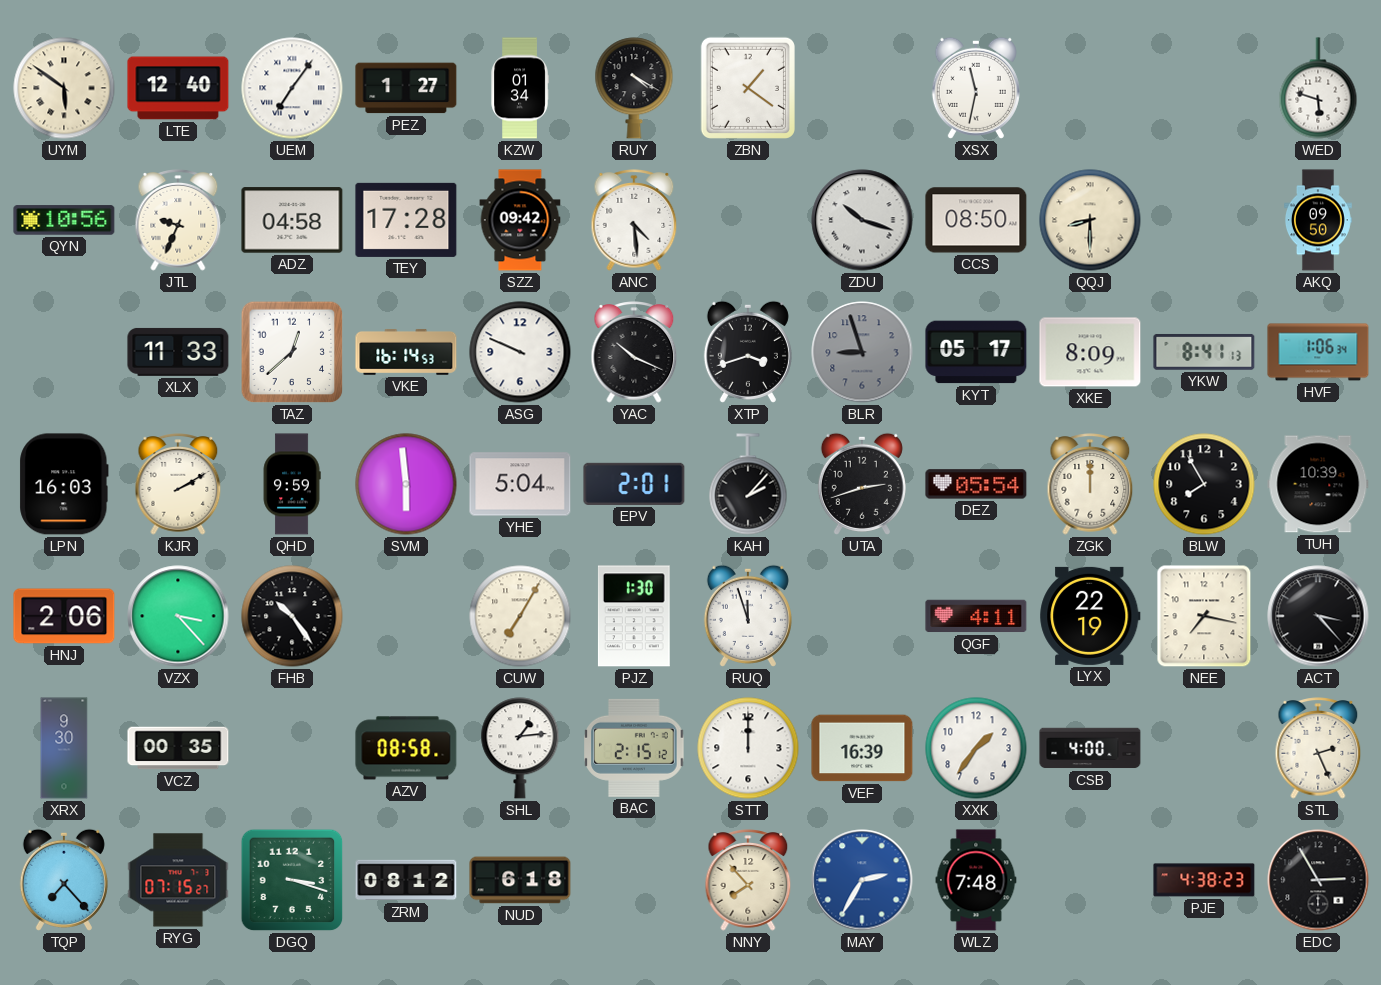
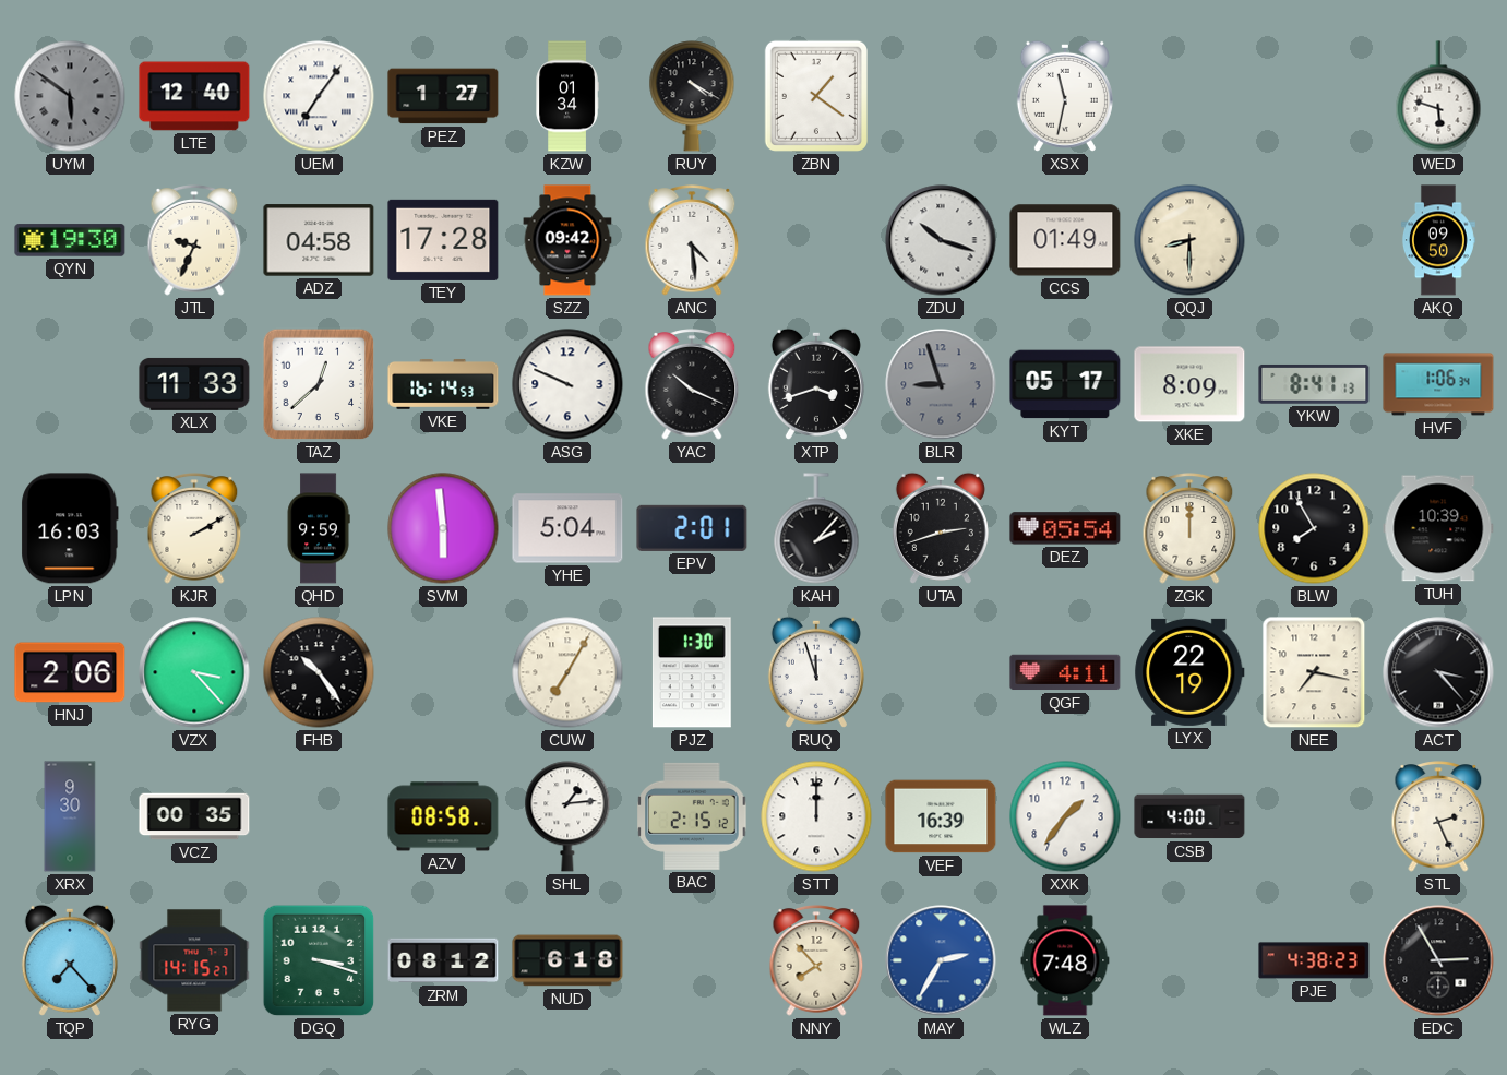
UYM dial: cream -> grey
QYN: 10:56 -> 19:30
CCS: 08:50 -> 01:49
RYG: 07:15 -> 14:15
